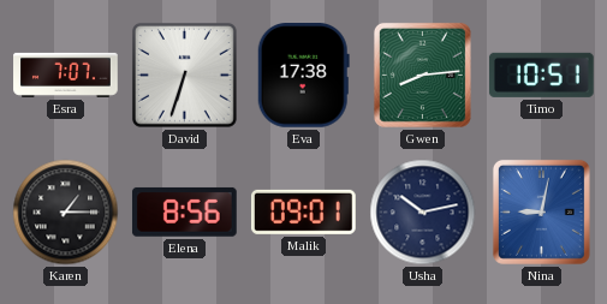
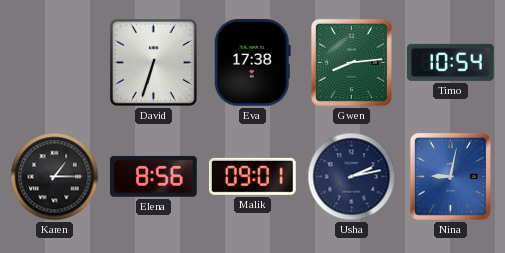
Esra: 7:07 -> none
Timo: 10:51 -> 10:54
Usha: 10:13 -> 2:13
